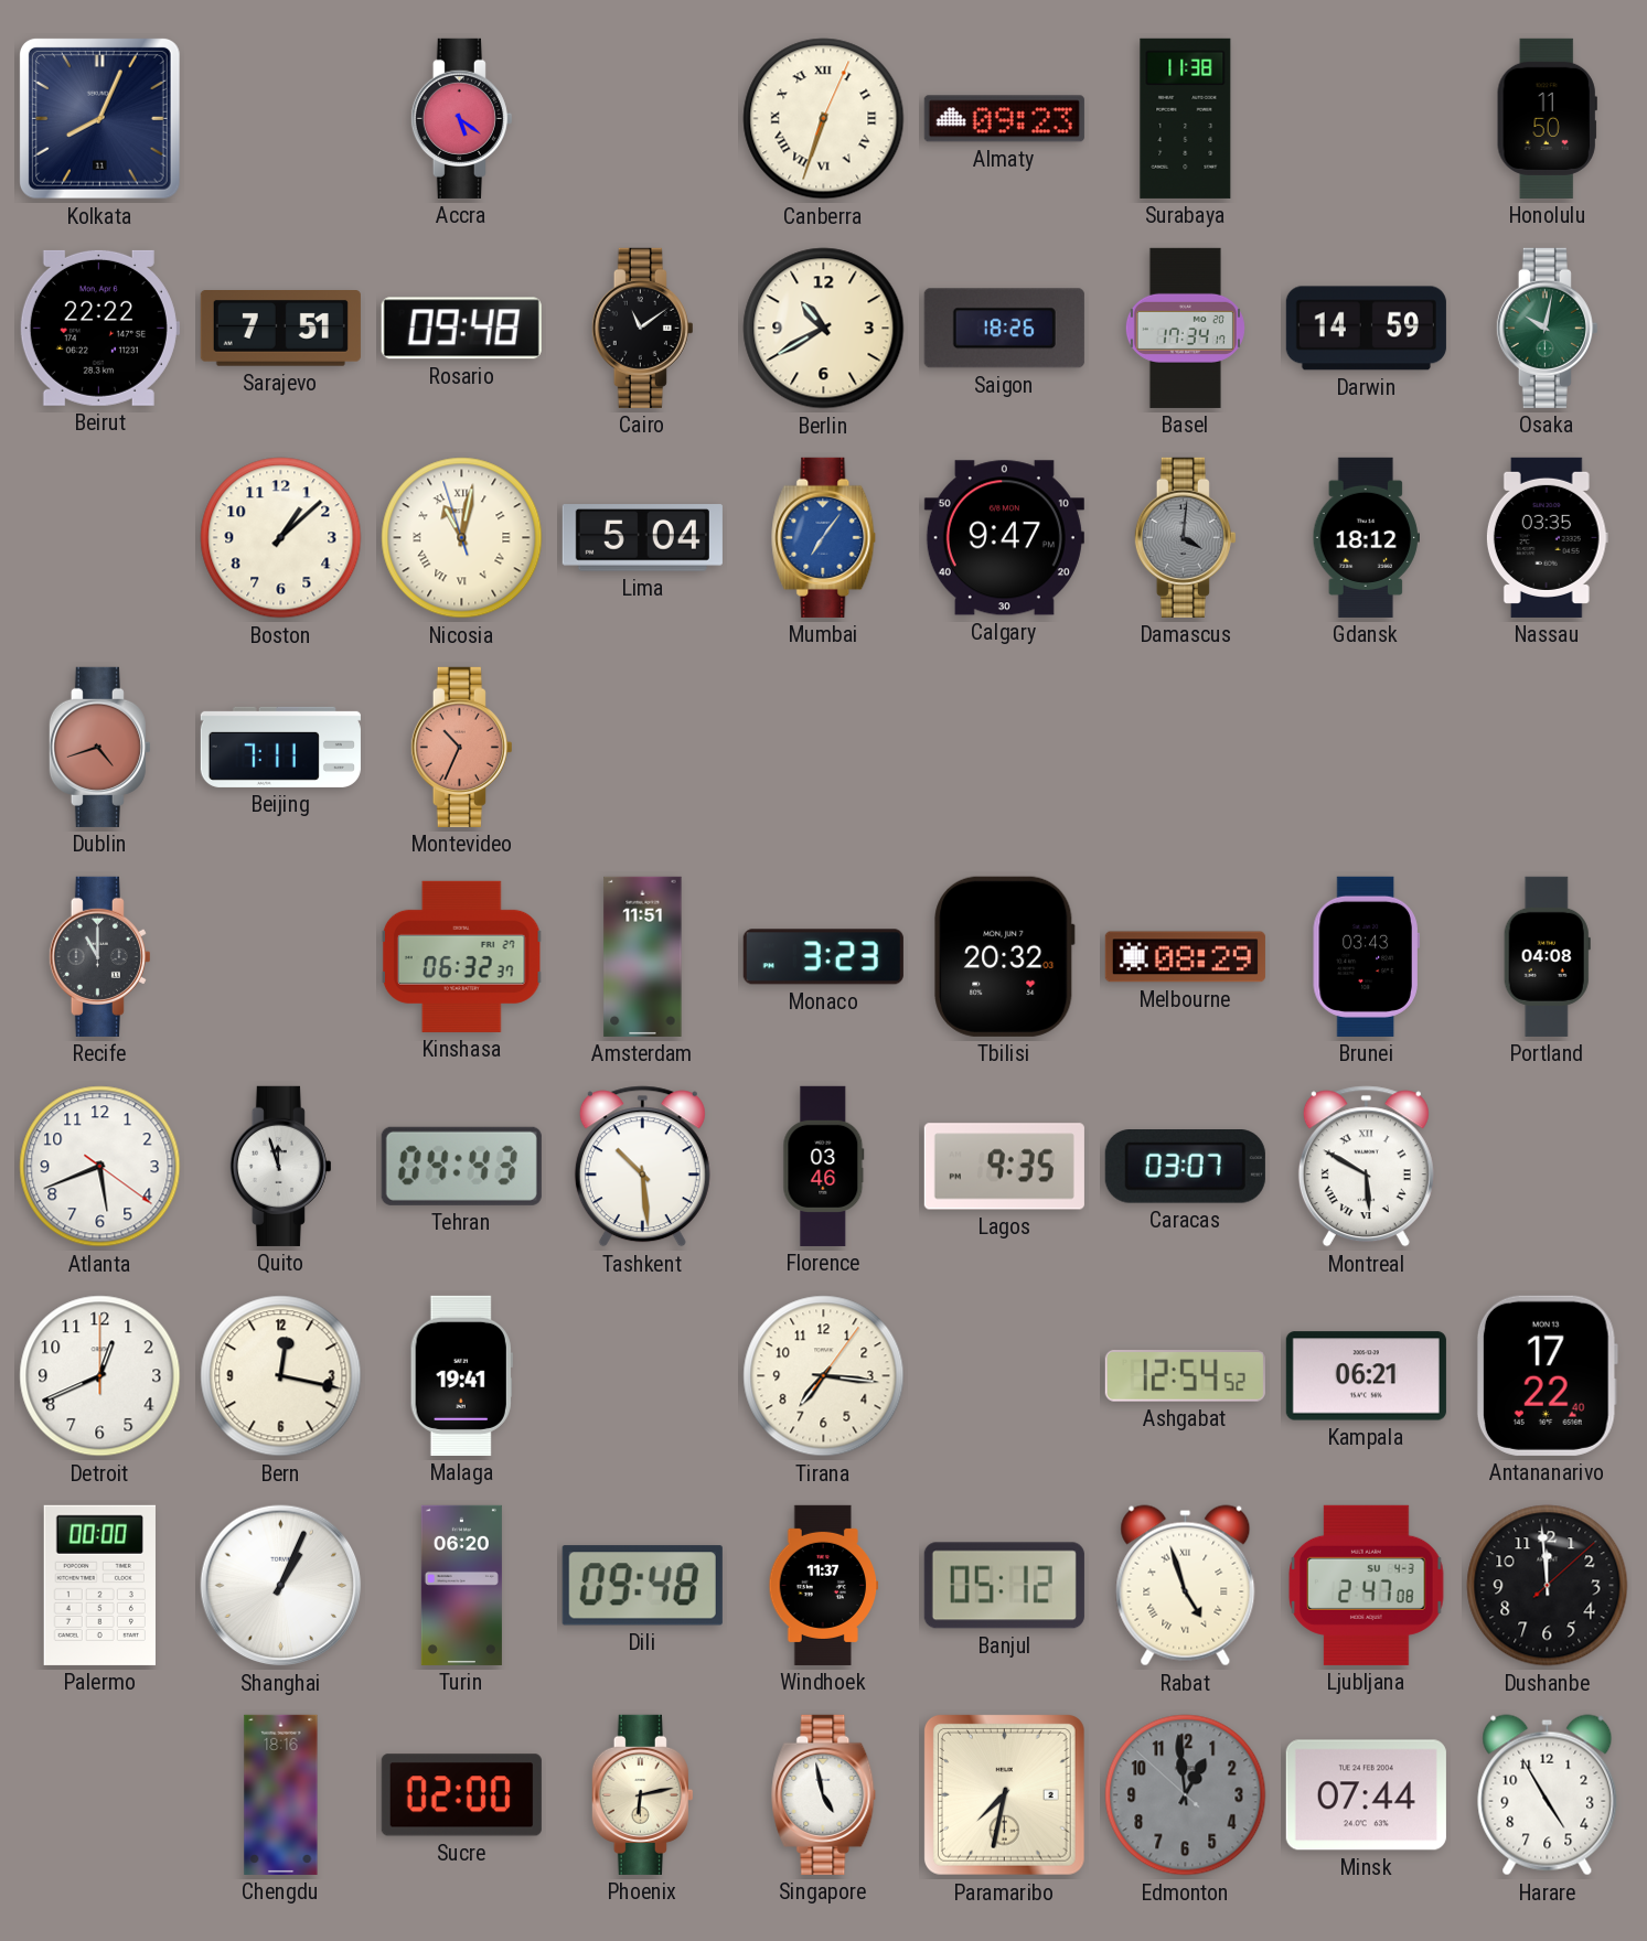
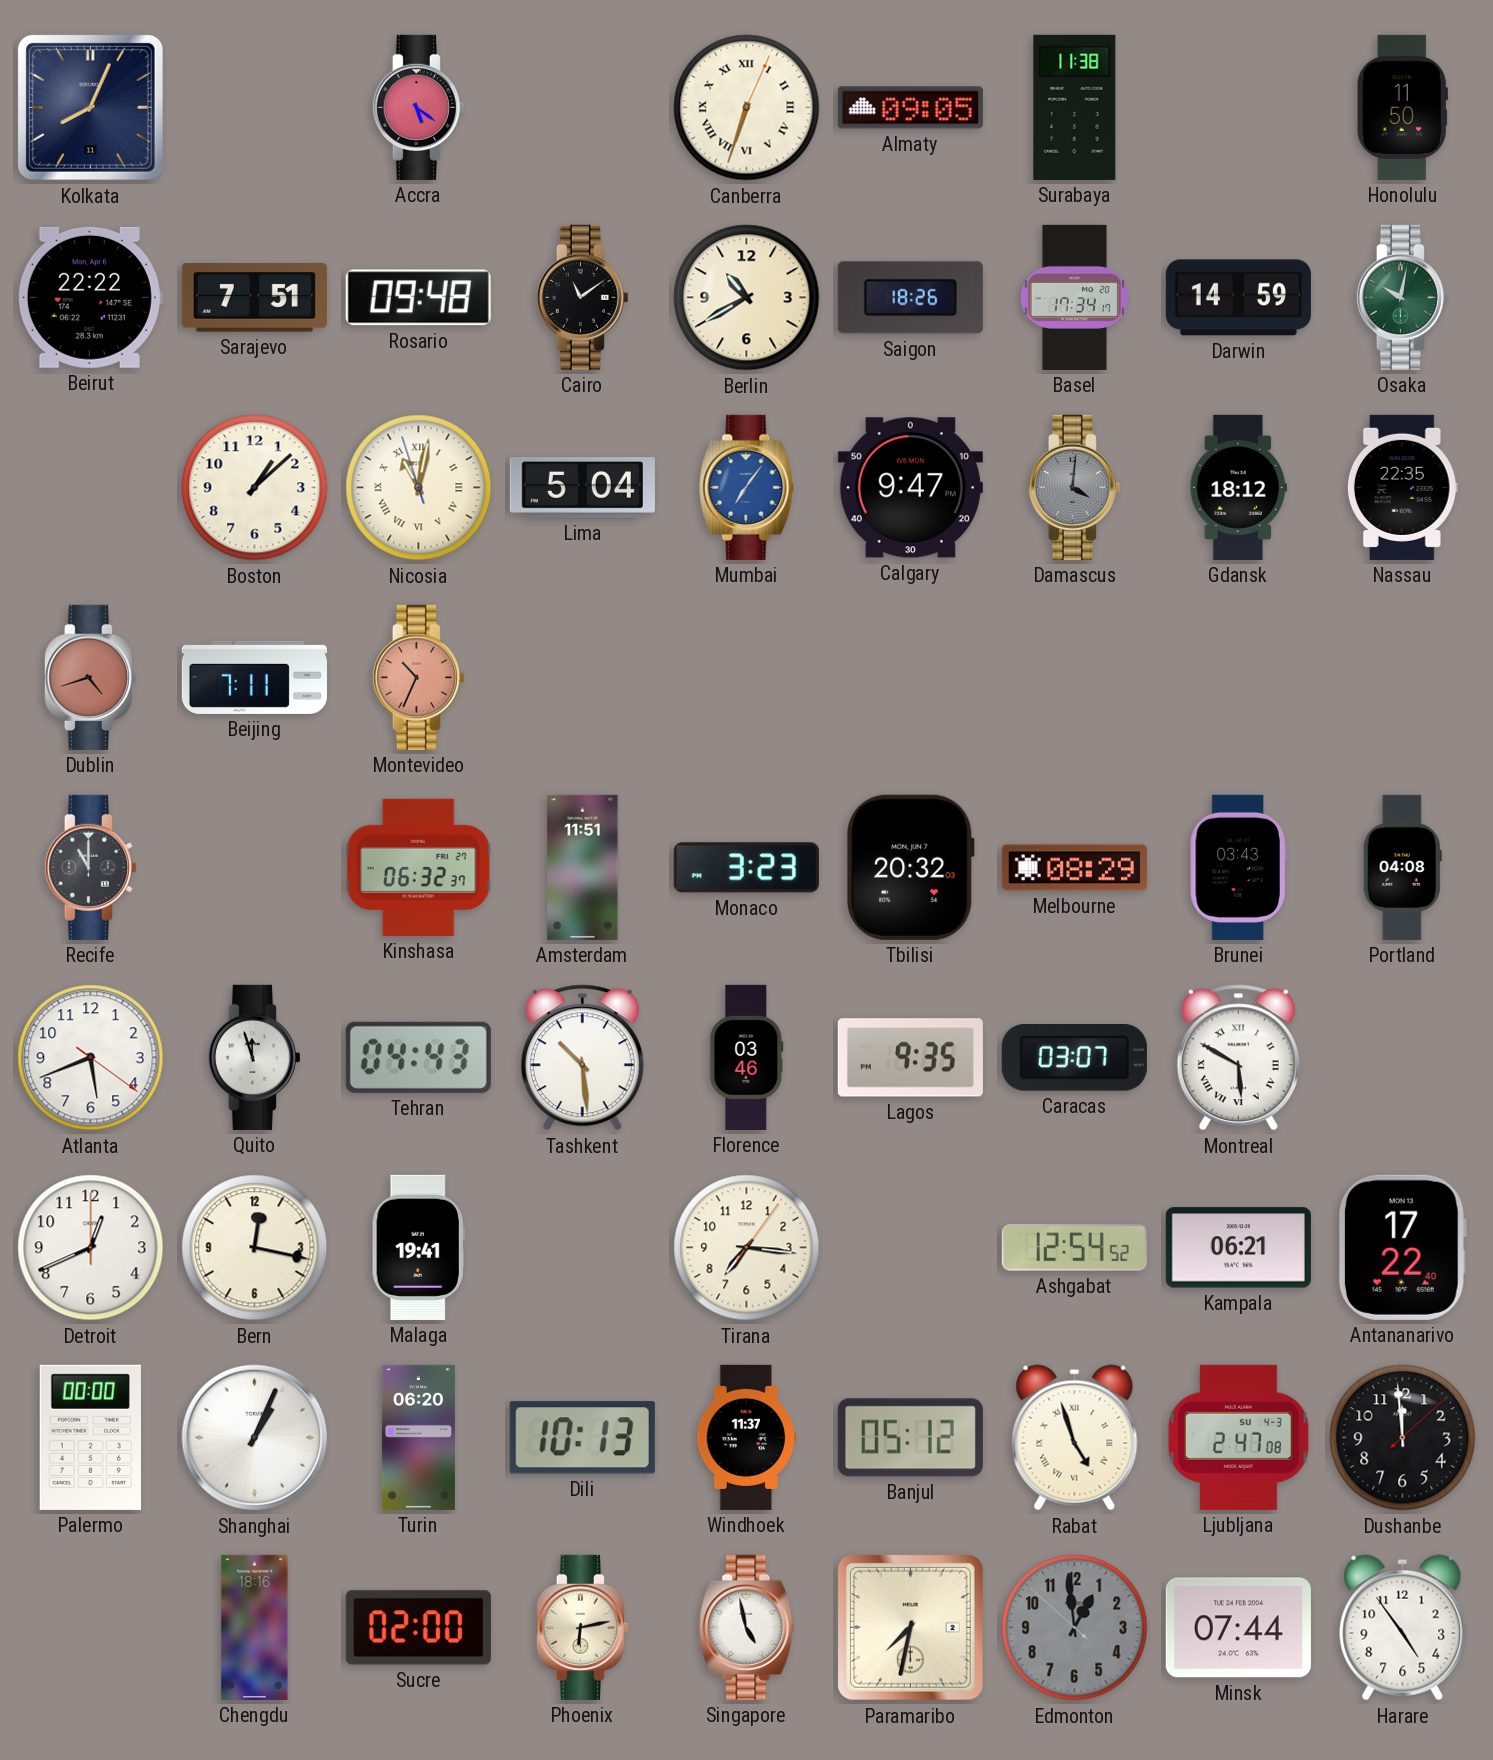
Almaty: 09:23 -> 09:05
Nassau: 03:35 -> 22:35
Dili: 09:48 -> 10:13
Harare: 4:55 -> 4:54
